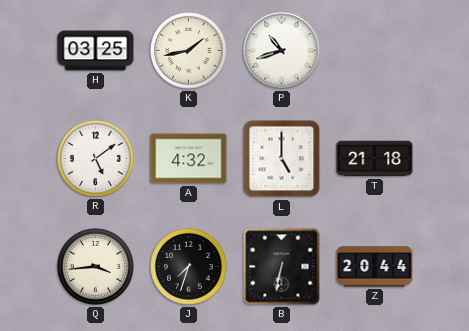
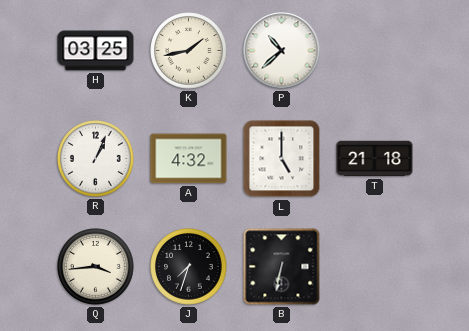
P: 10:42 -> 10:38
R: 5:09 -> 1:04
Z: 20:44 -> none
